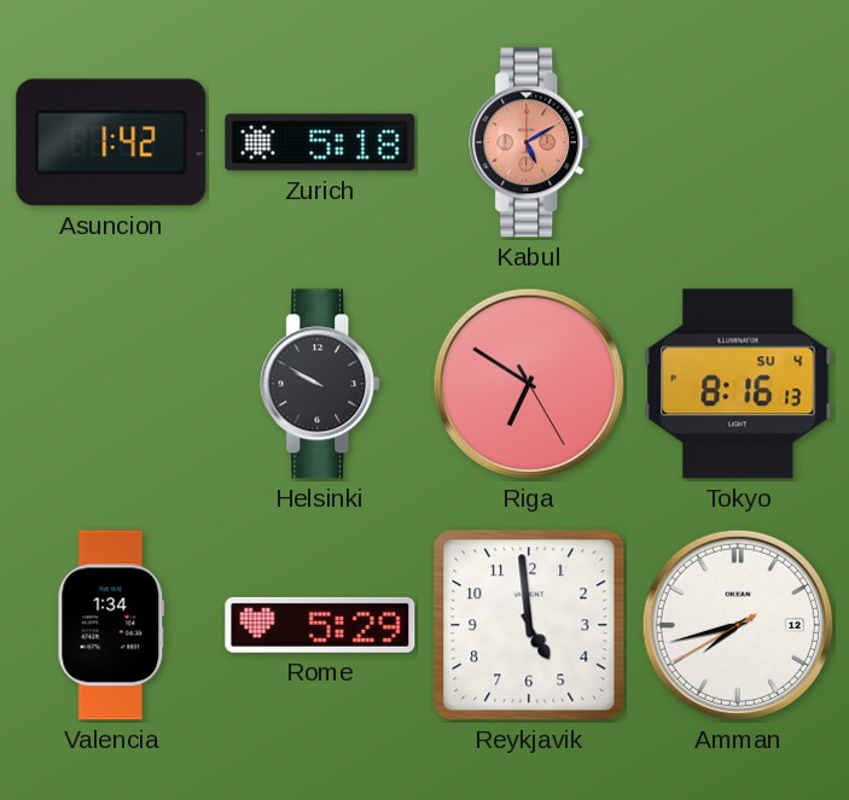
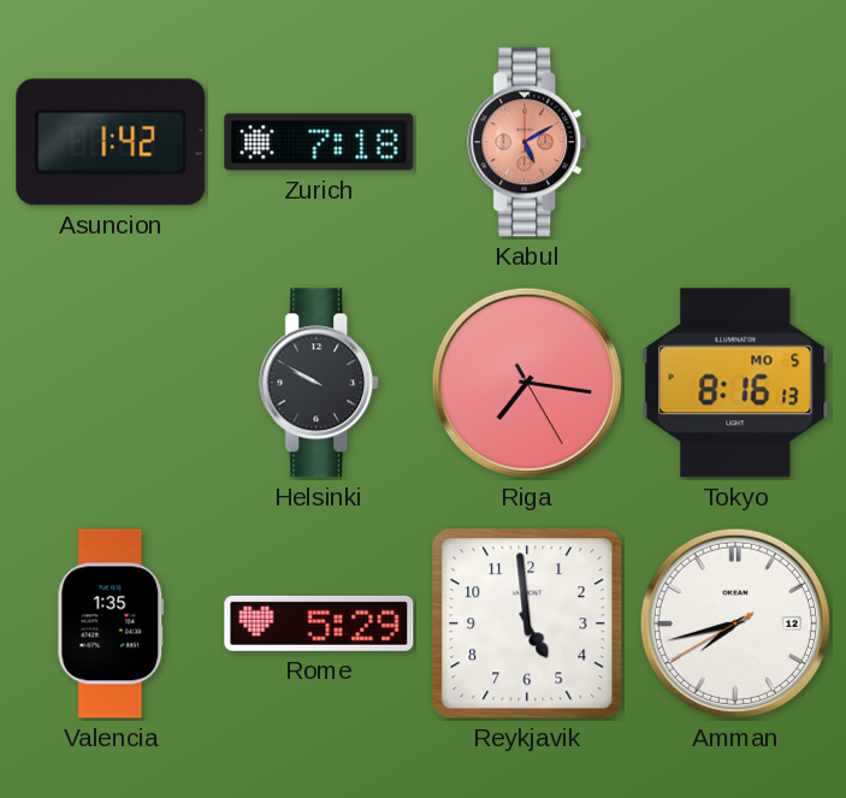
Zurich: 5:18 -> 7:18
Riga: 6:50 -> 7:16
Tokyo date: SU 4 -> MO 5
Valencia: 1:34 -> 1:35
